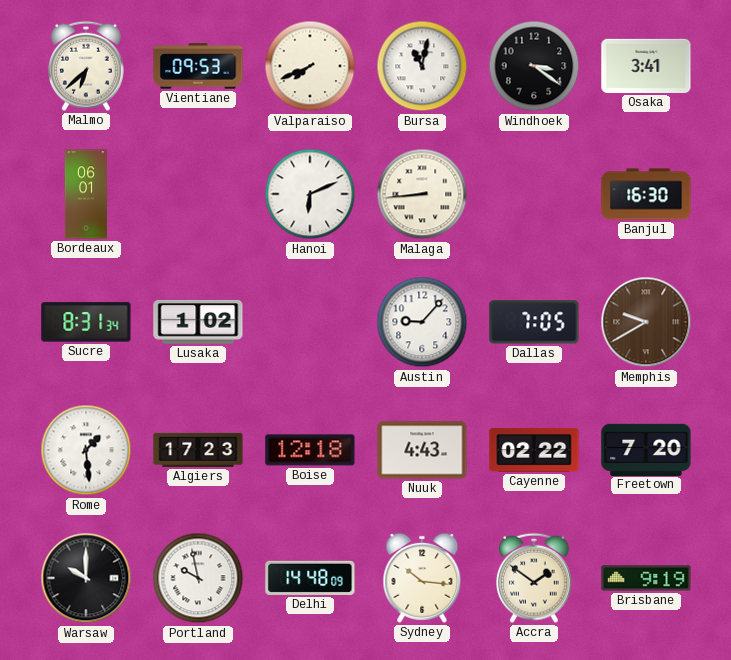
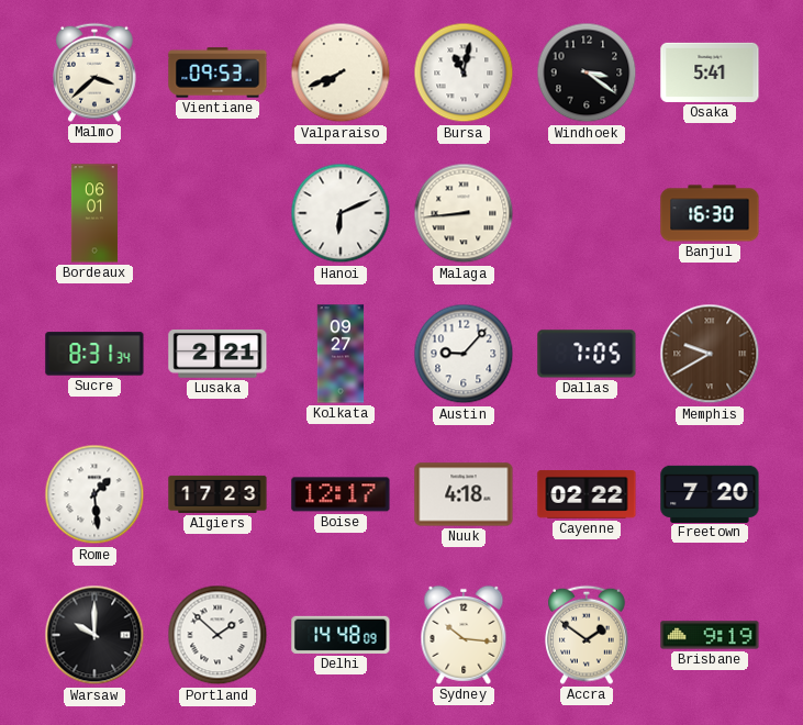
Malmo: 6:38 -> 3:38
Osaka: 3:41 -> 5:41
Lusaka: 1:02 -> 2:21
Kolkata: none -> 09:27
Boise: 12:18 -> 12:17
Nuuk: 4:43 -> 4:18
Portland: 9:58 -> 1:52
